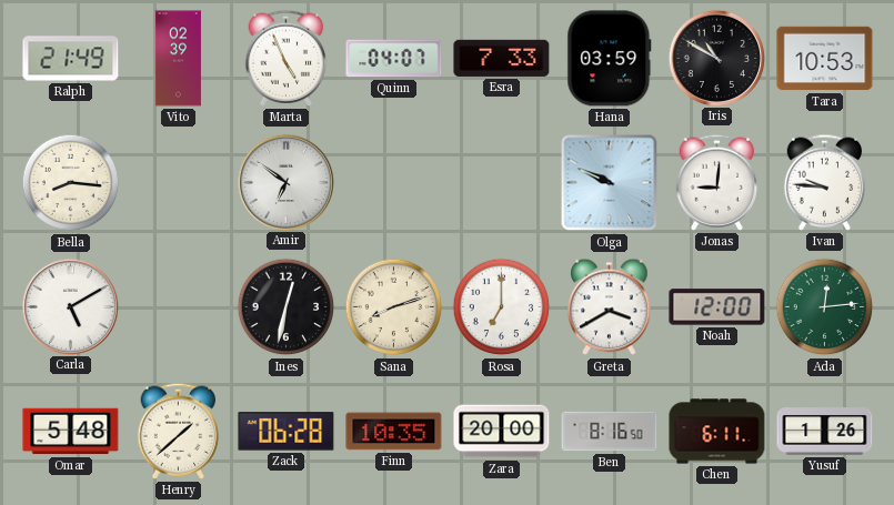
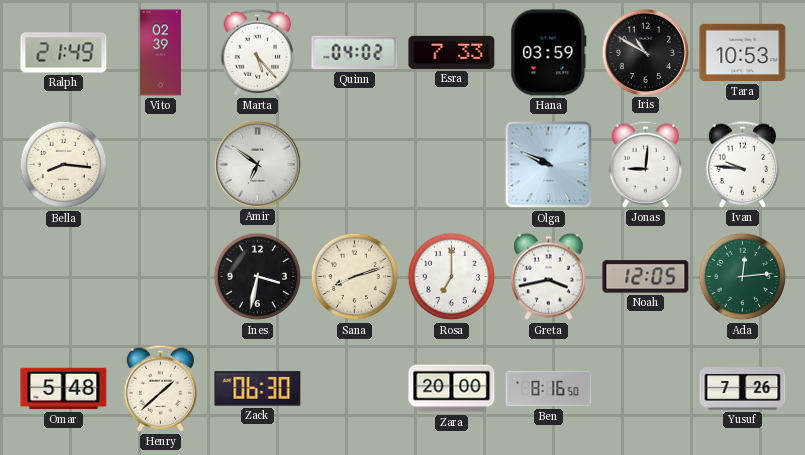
Marta: 4:56 -> 5:23
Quinn: 04:07 -> 04:02
Carla: 5:10 -> none
Ines: 12:32 -> 3:32
Greta: 3:40 -> 3:43
Noah: 12:00 -> 12:05
Zack: 06:28 -> 06:30
Finn: 10:35 -> none
Chen: 6:11 -> none
Yusuf: 1:26 -> 7:26
